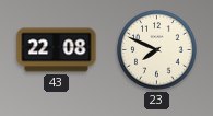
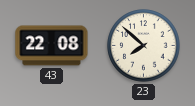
23: 7:49 -> 7:52
